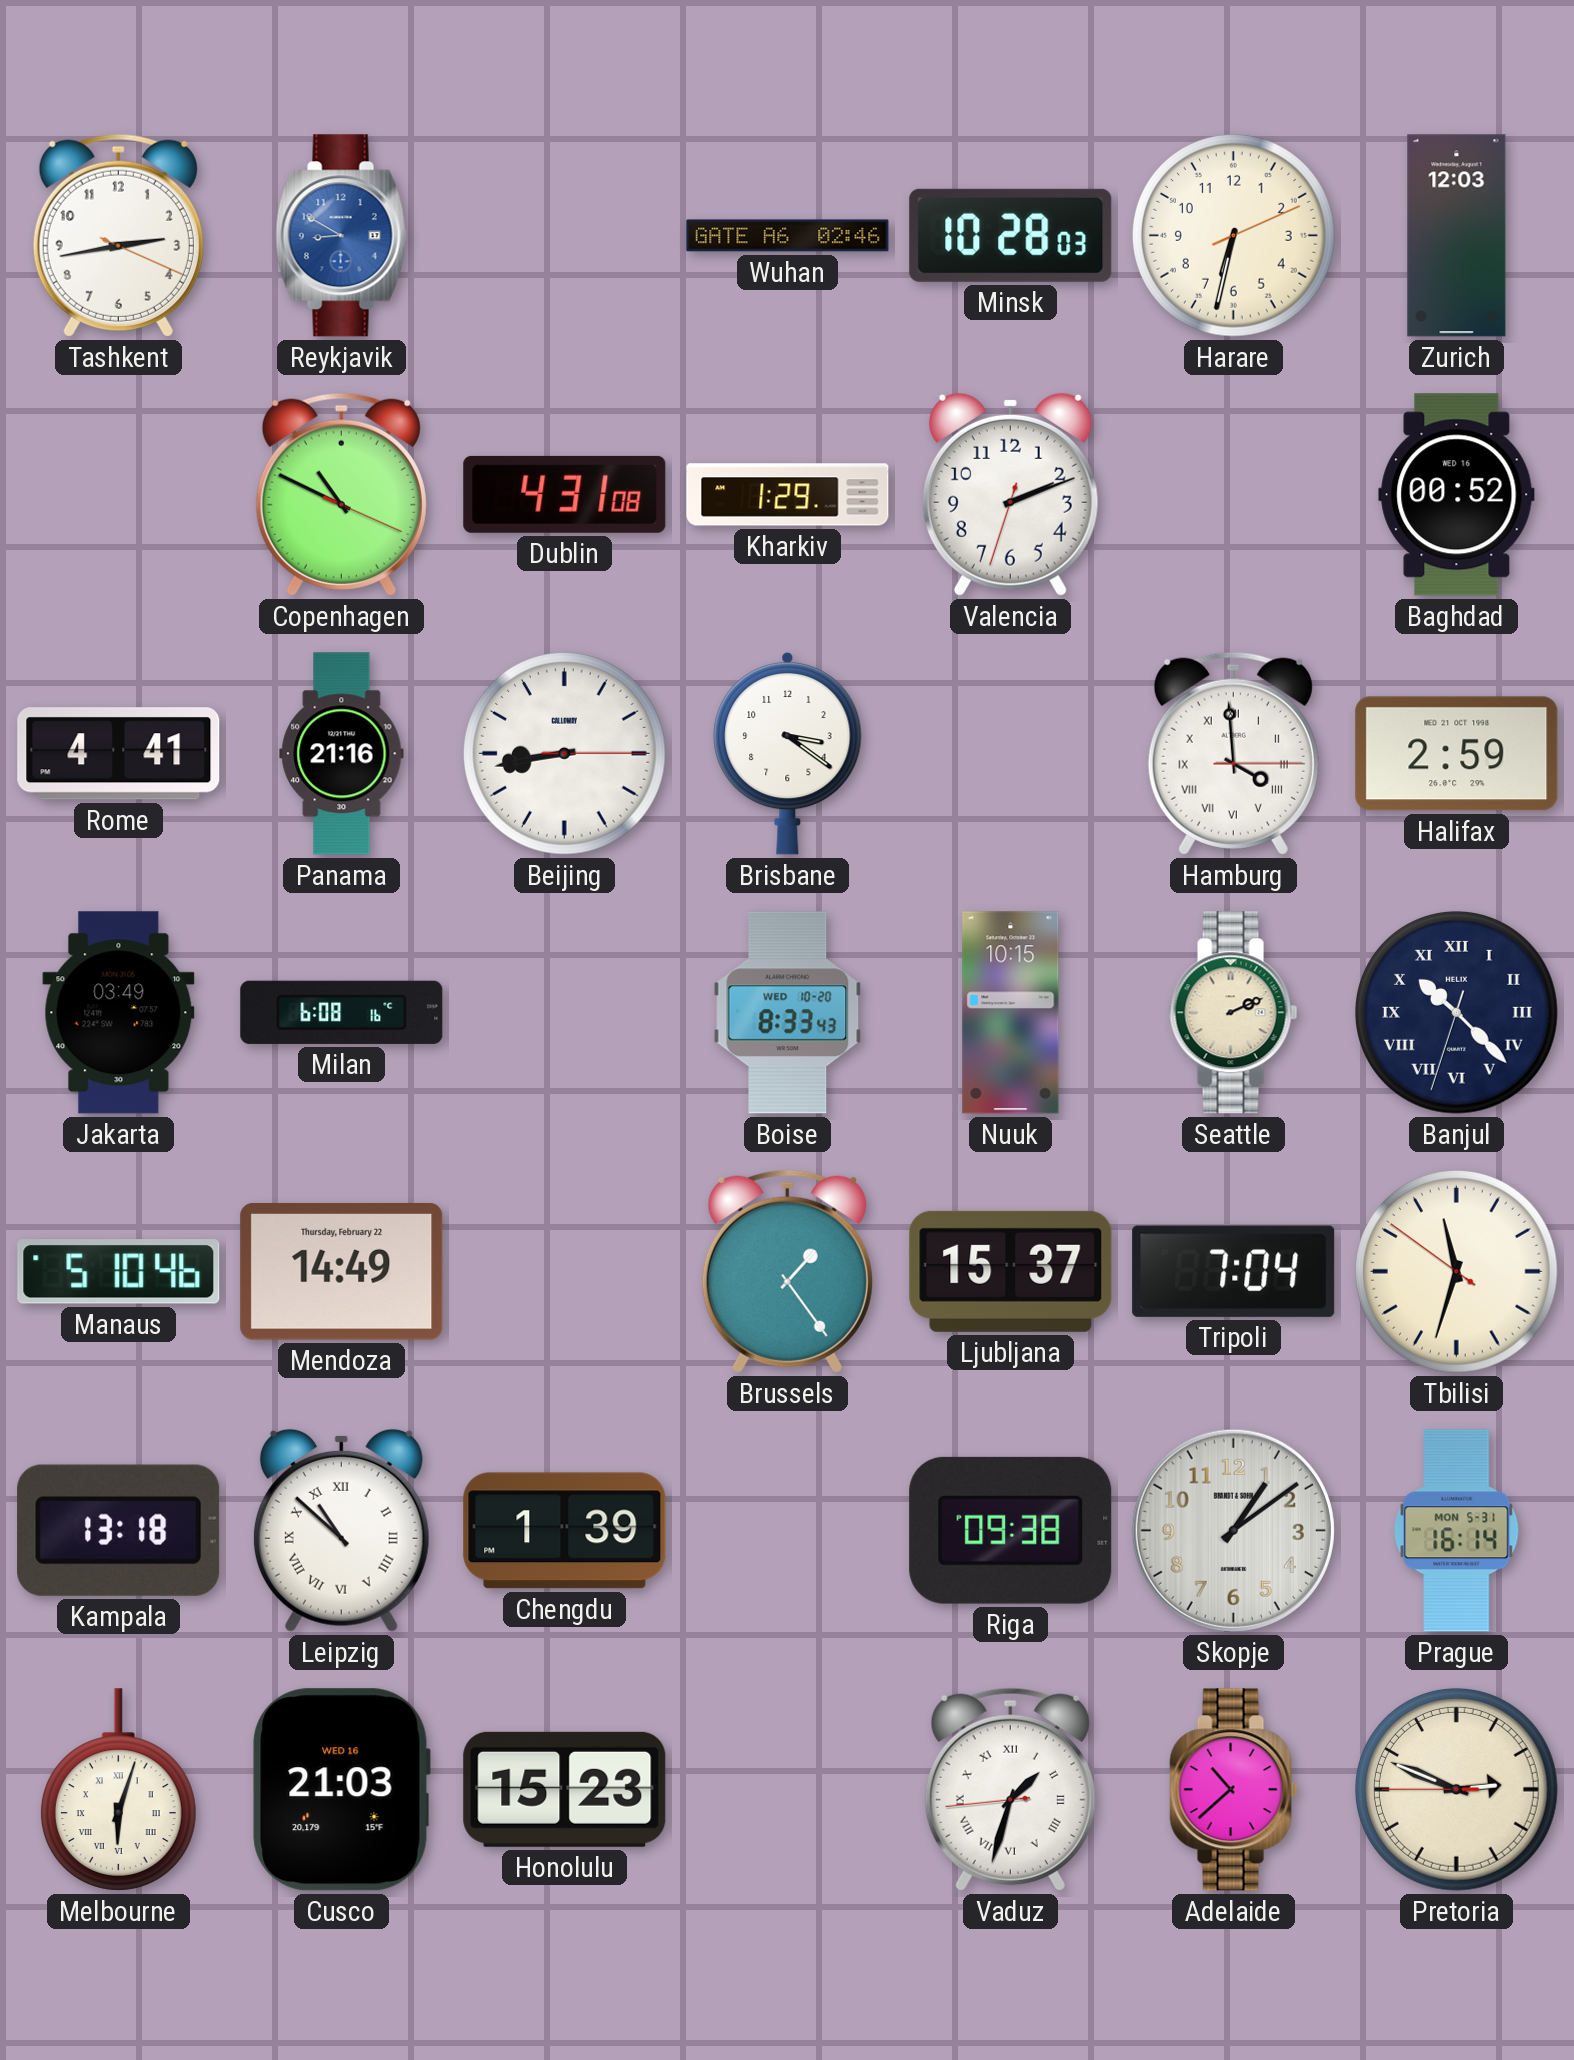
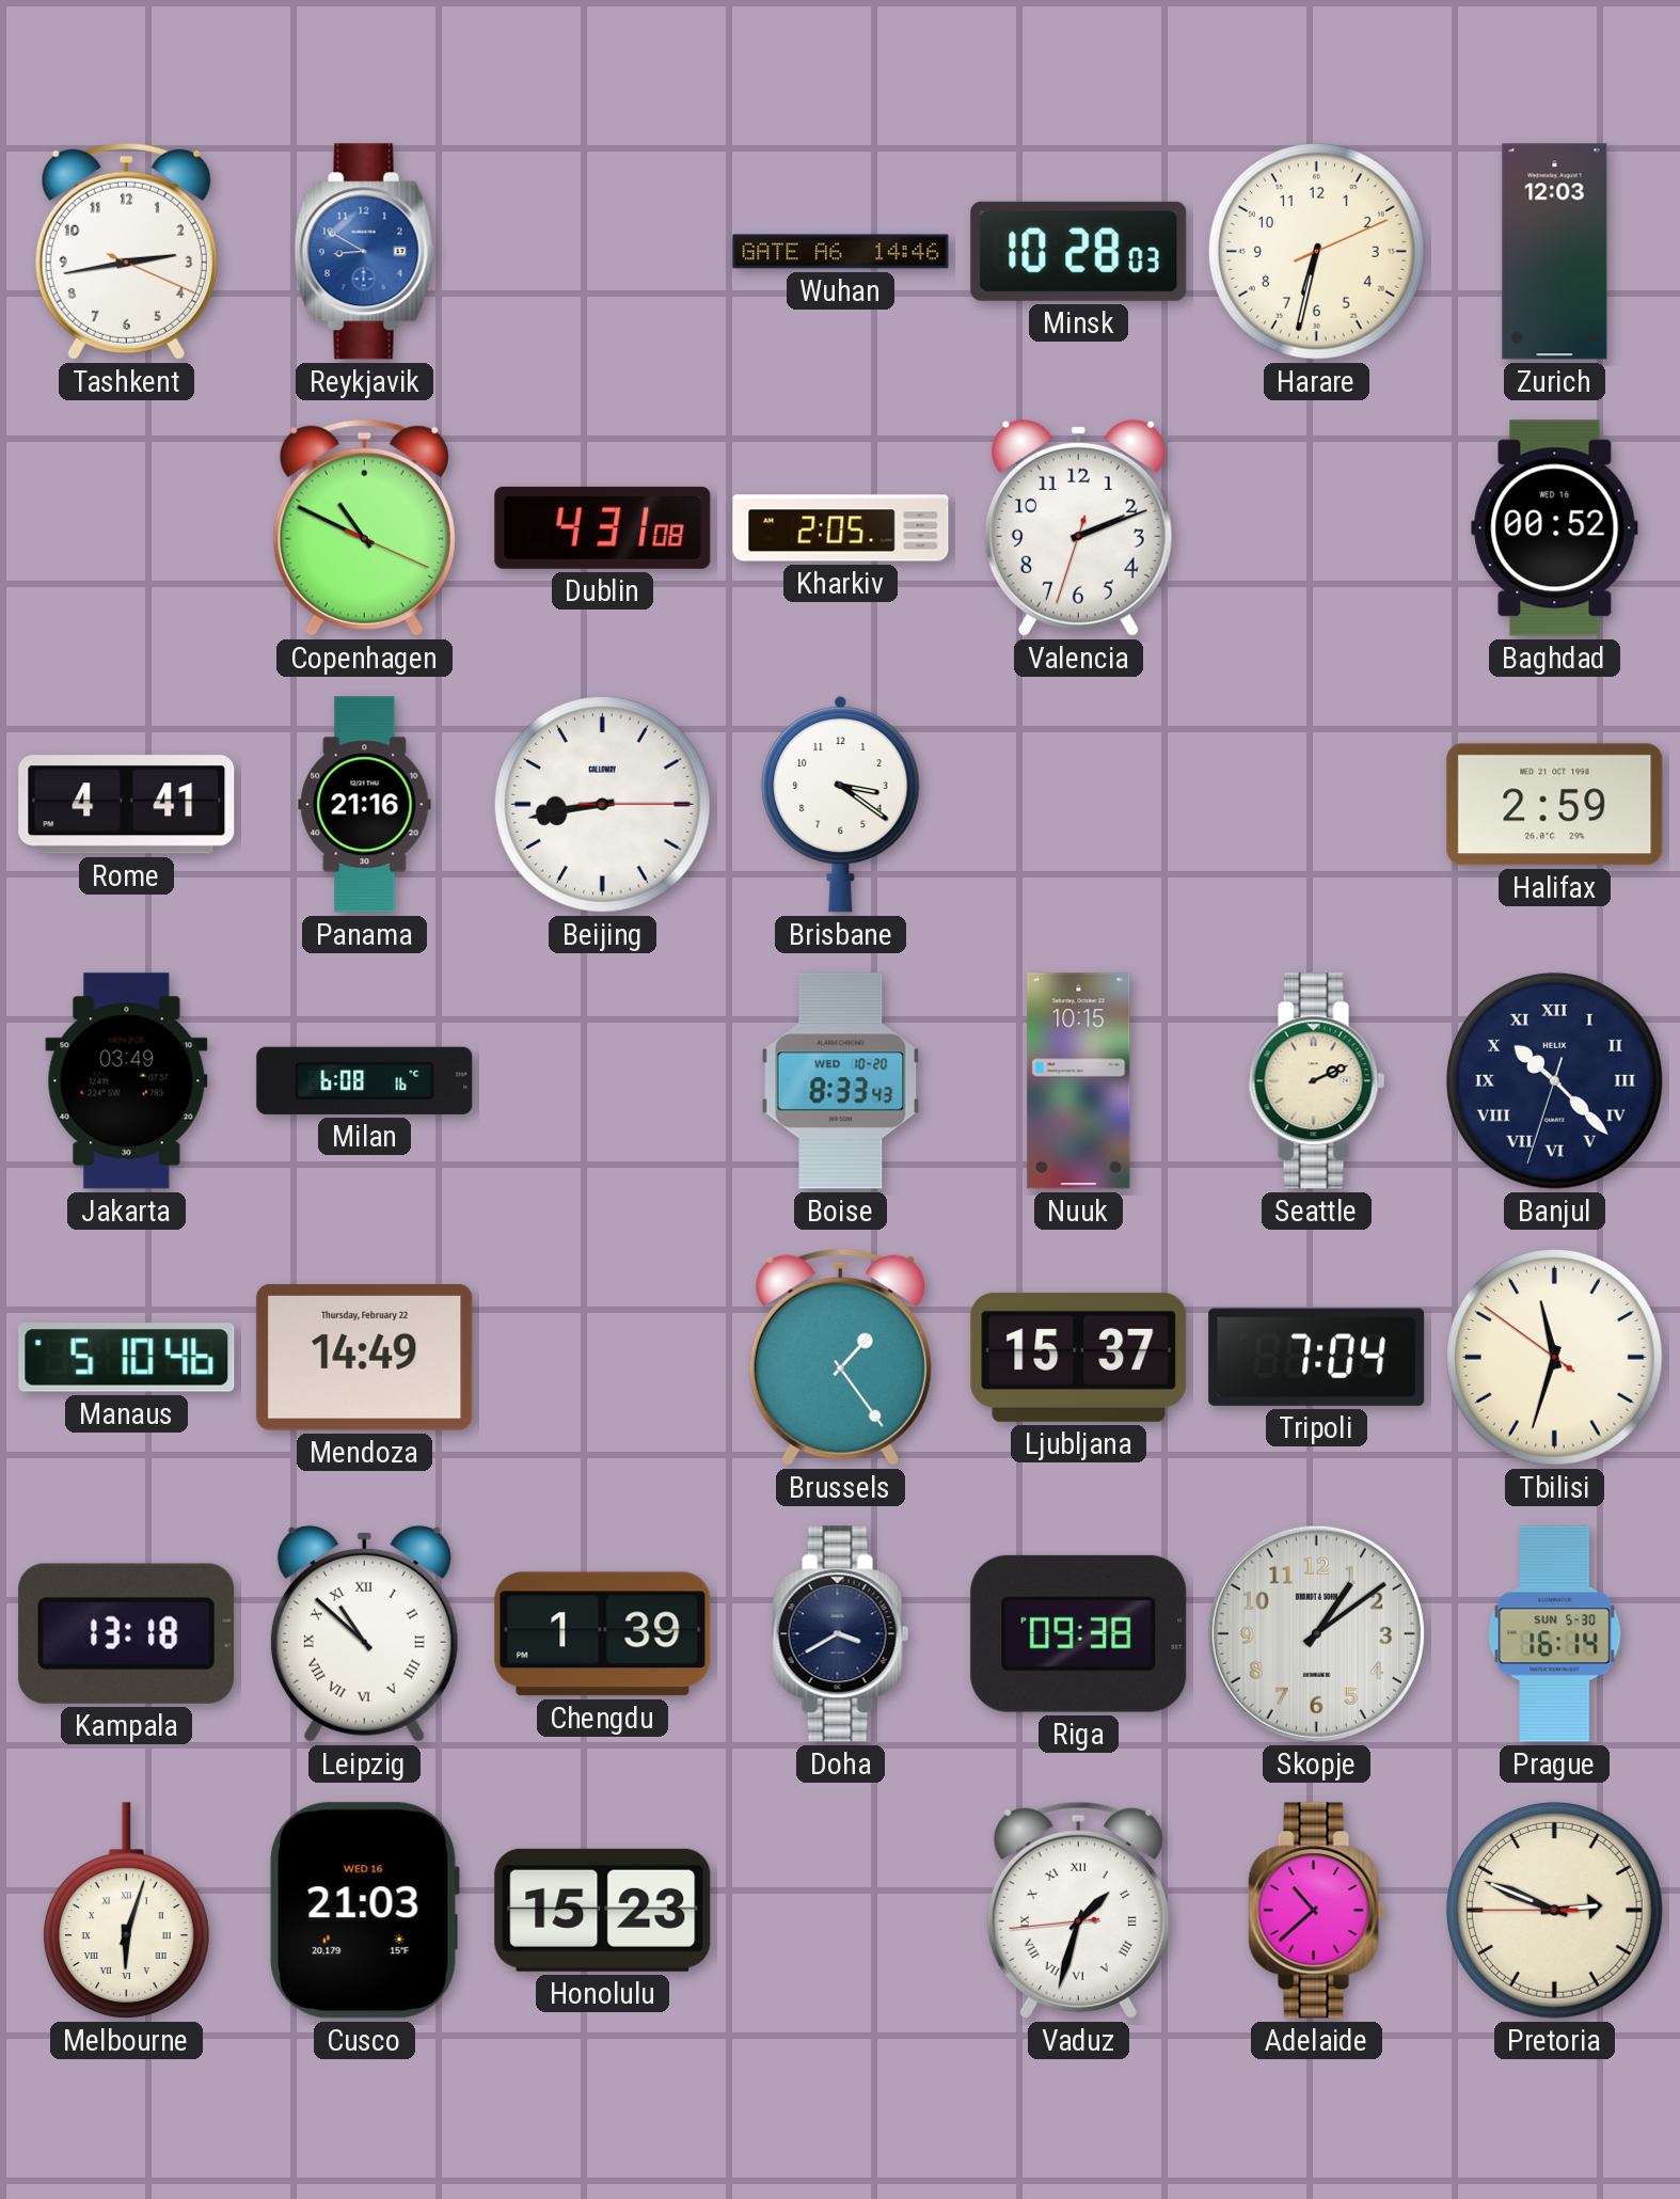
Wuhan: 02:46 -> 14:46
Kharkiv: 1:29 -> 2:05
Hamburg: 3:59 -> none
Doha: none -> 3:40
Prague date: MON 5-31 -> SUN 5-30
